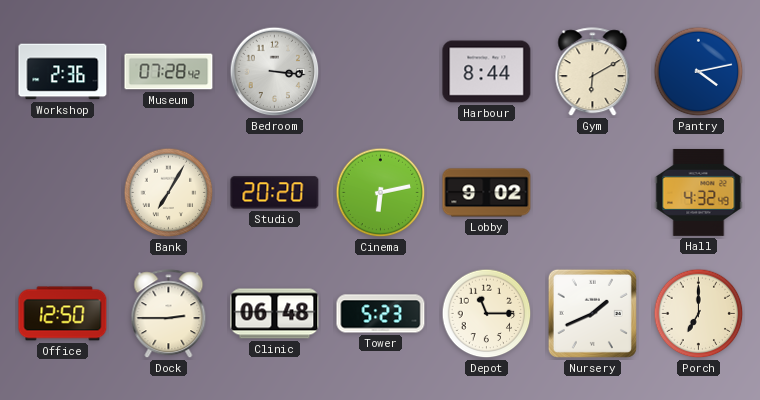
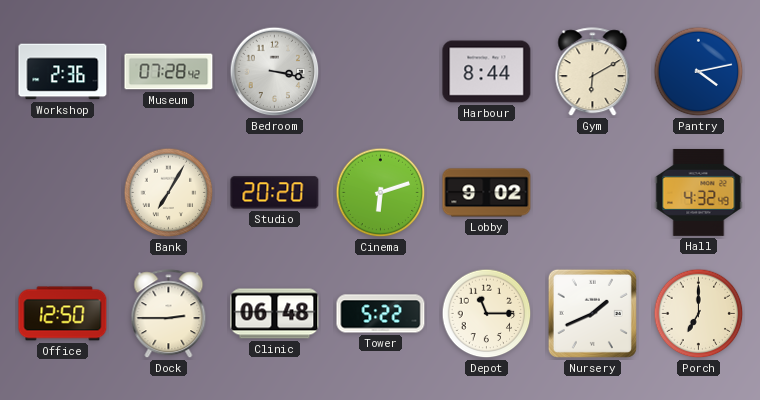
Bedroom: 3:16 -> 3:17
Cinema: 6:13 -> 6:12
Tower: 5:23 -> 5:22
